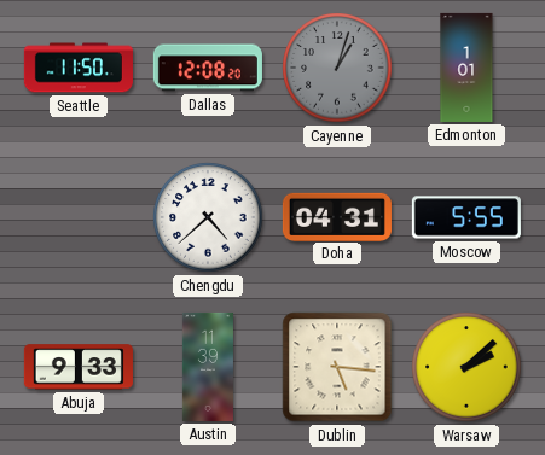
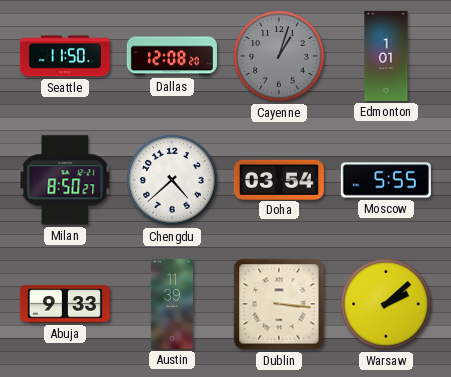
Milan: none -> 8:50
Doha: 04:31 -> 03:54
Dublin: 5:16 -> 3:16
